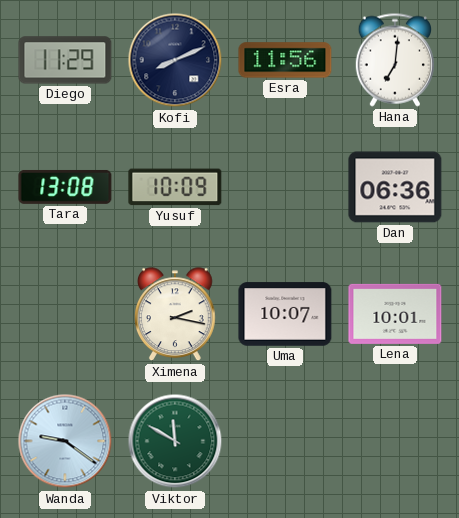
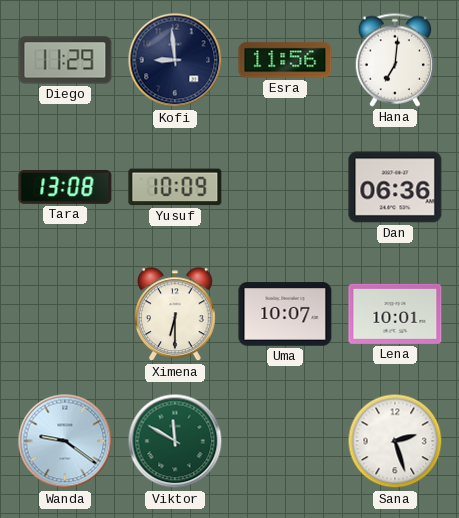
Kofi: 8:11 -> 8:59
Ximena: 2:17 -> 6:30
Sana: none -> 2:27
